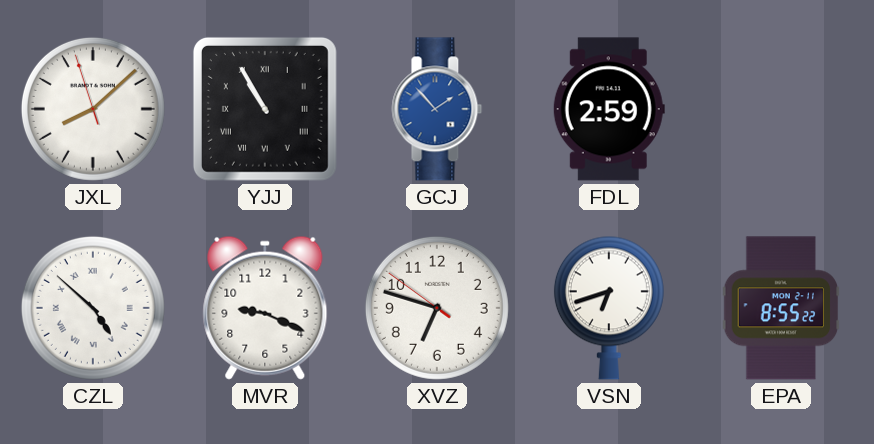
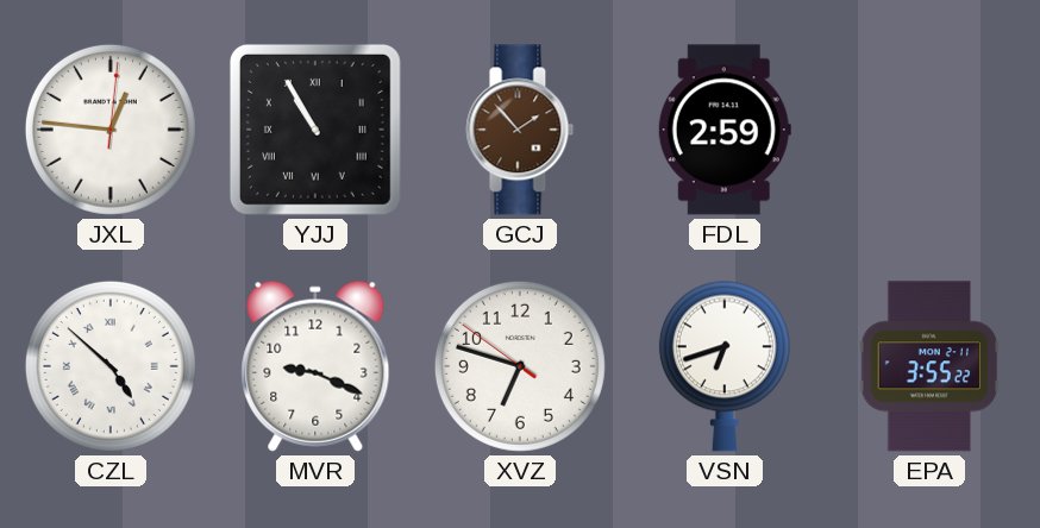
JXL: 8:07 -> 12:46
GCJ dial: blue -> brown
EPA: 8:55 -> 3:55
